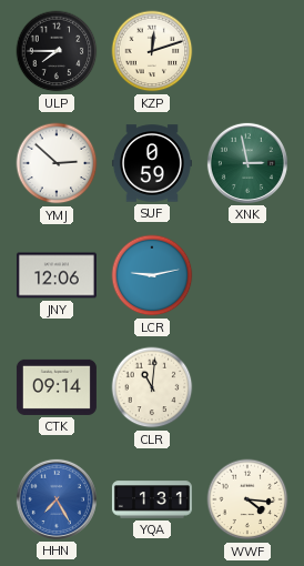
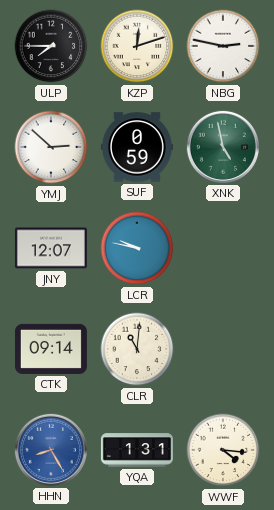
NBG: none -> 2:47
XNK: 2:58 -> 4:58
JNY: 12:06 -> 12:07
LCR: 9:13 -> 9:47
HHN: 7:25 -> 8:25
